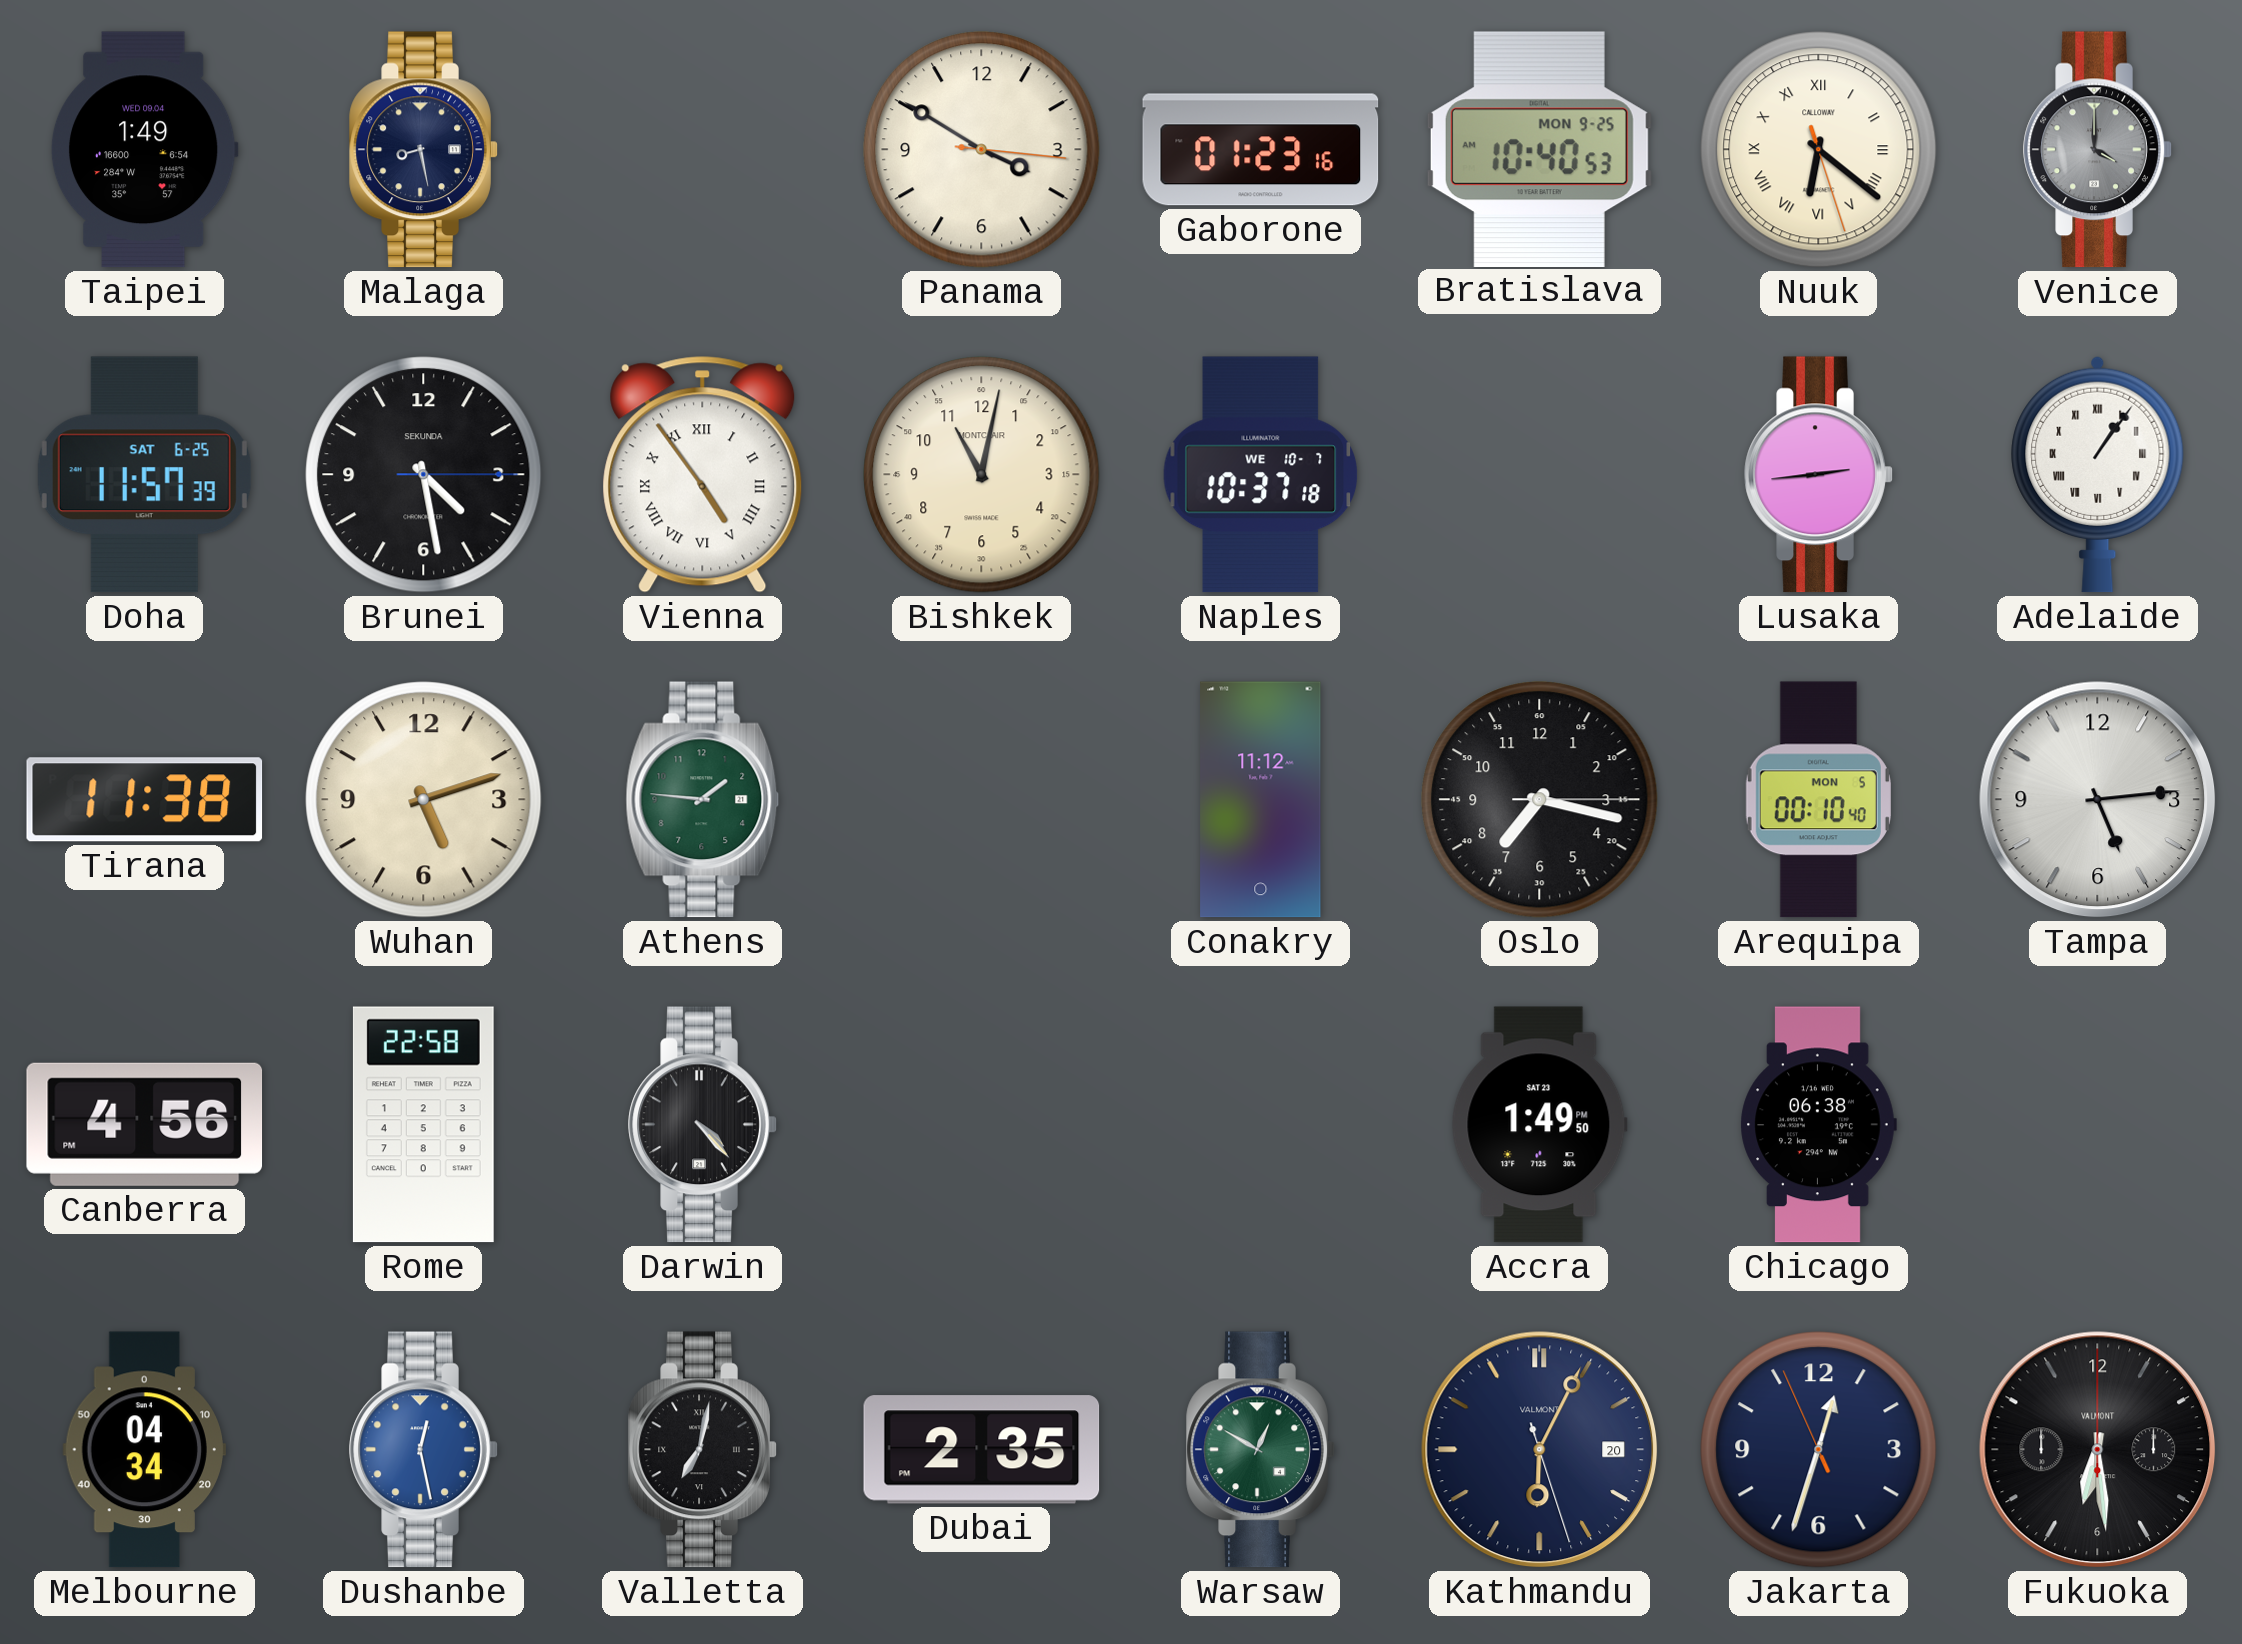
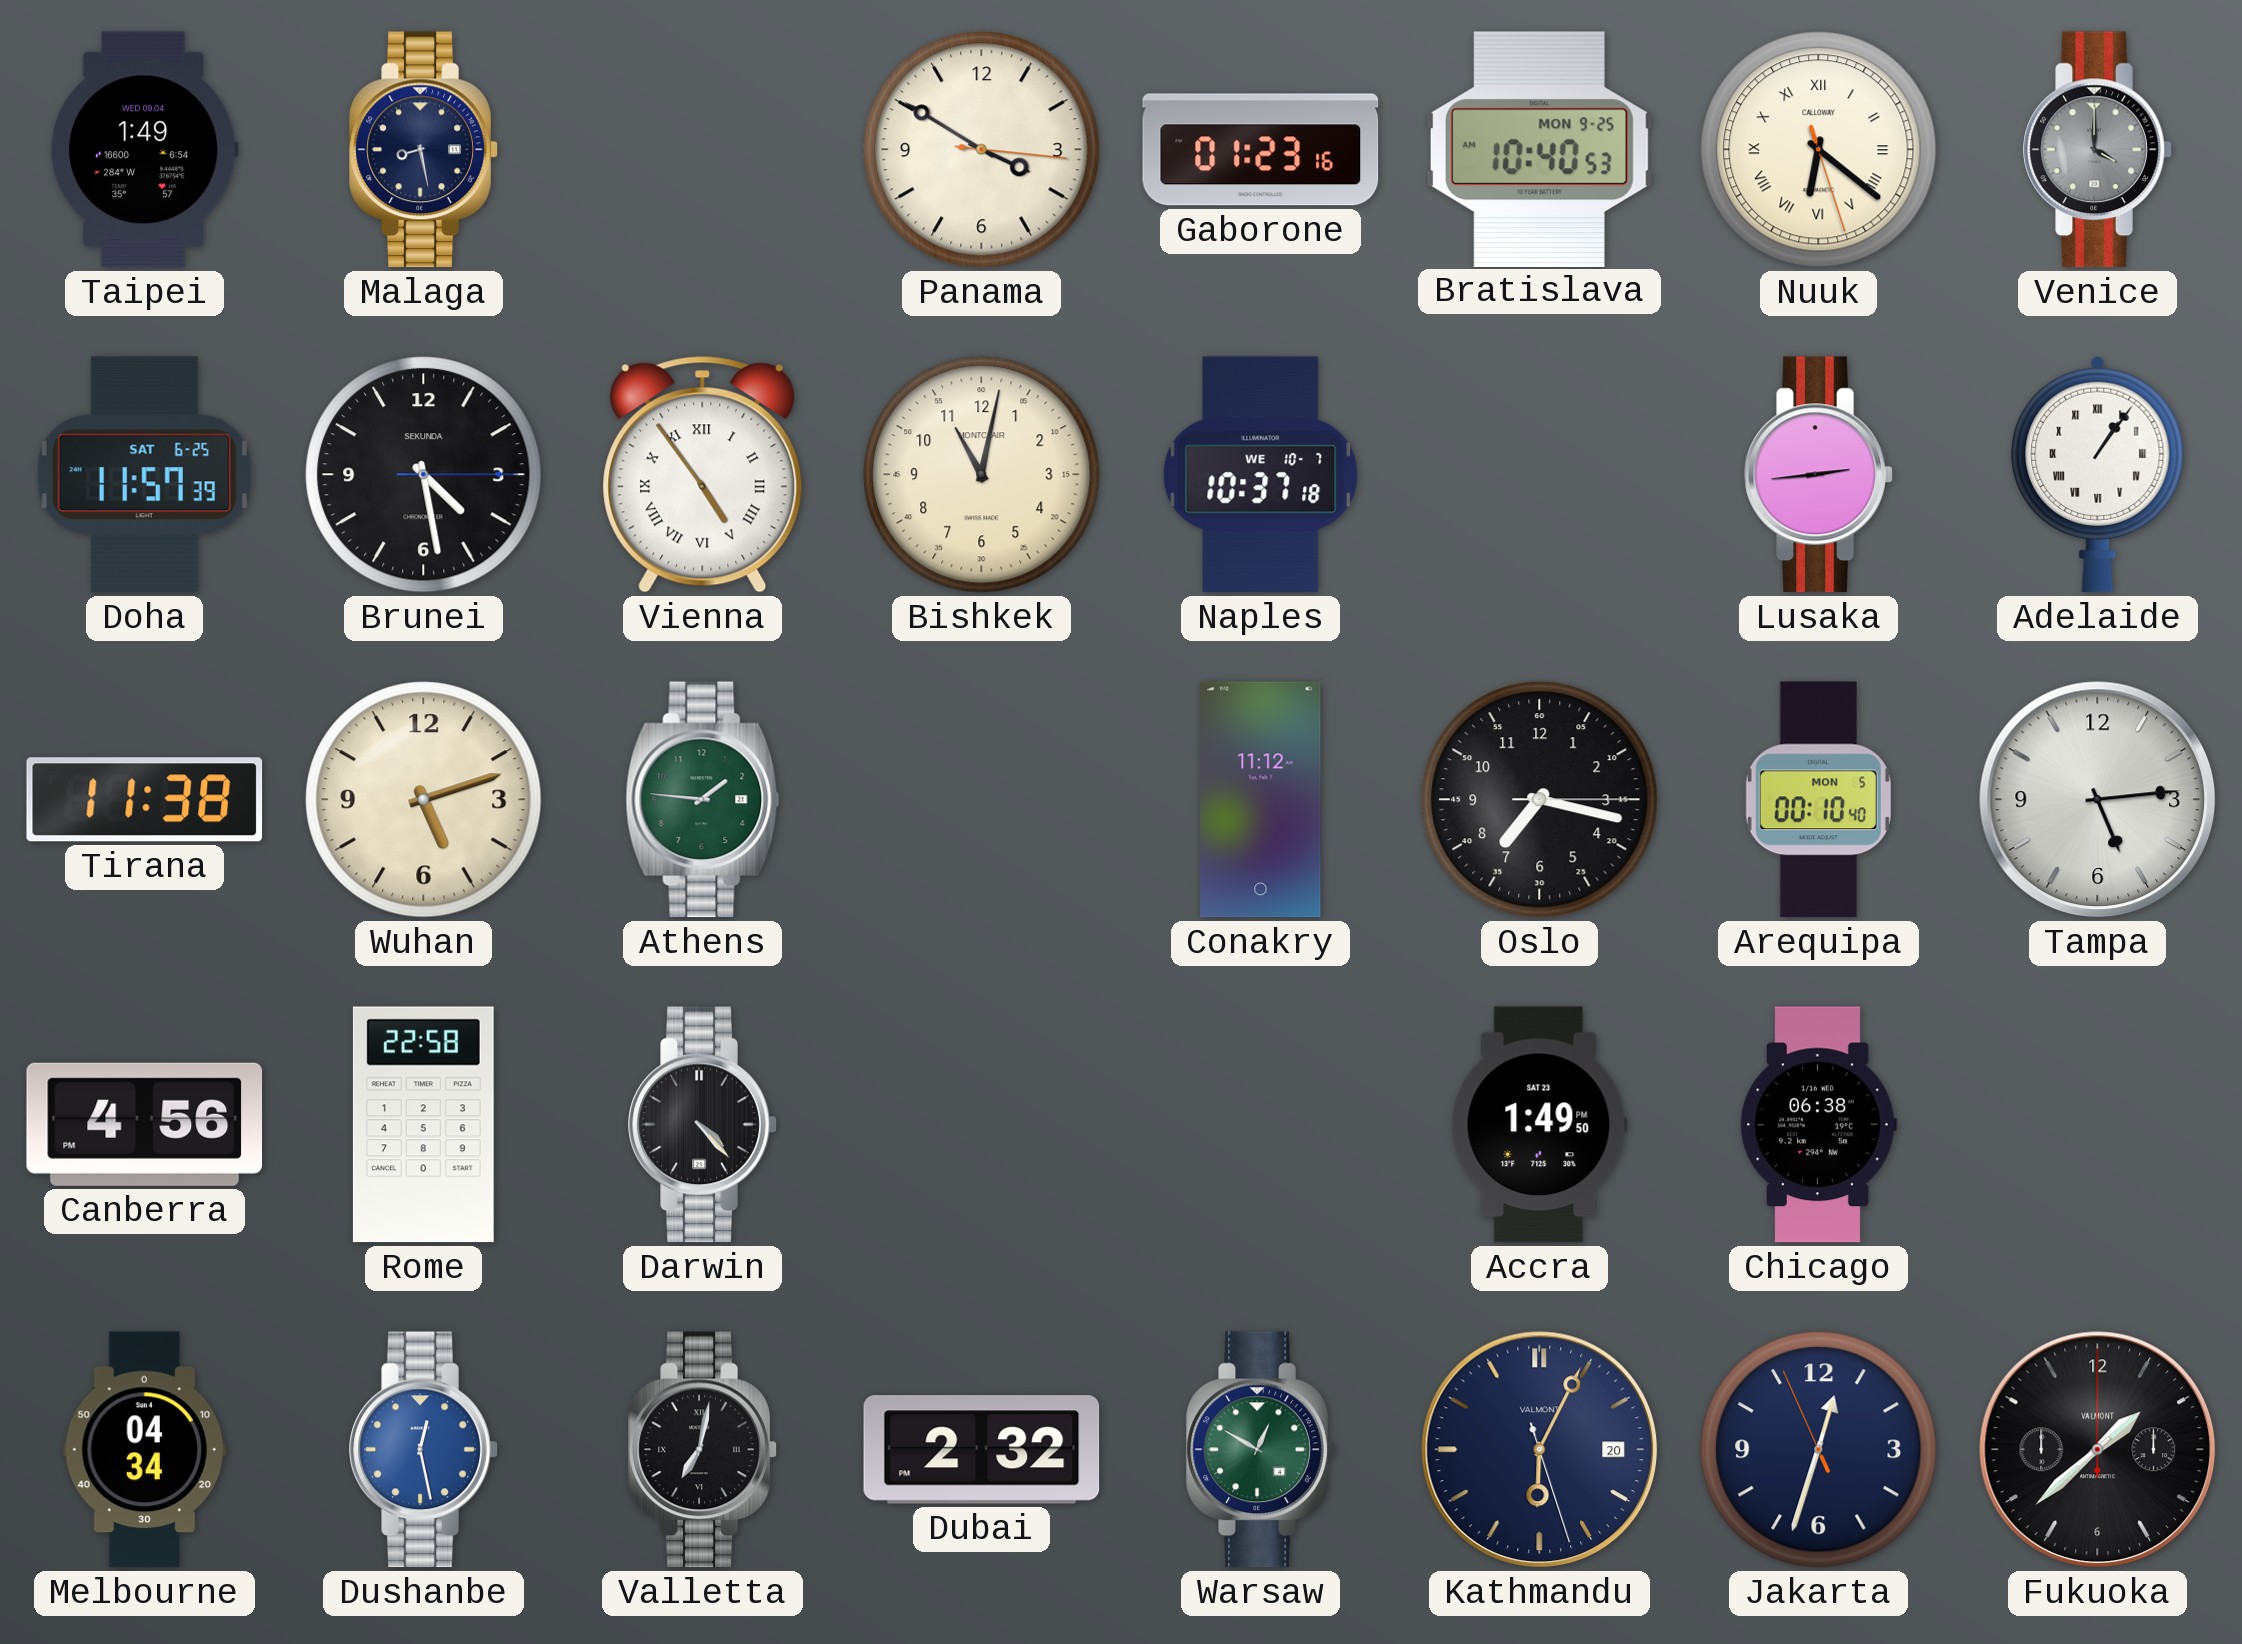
Dubai: 2:35 -> 2:32
Fukuoka: 6:29 -> 1:38
